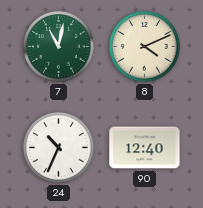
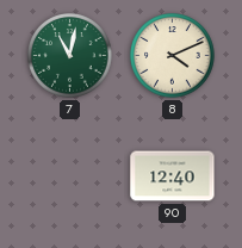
24: 10:34 -> none
